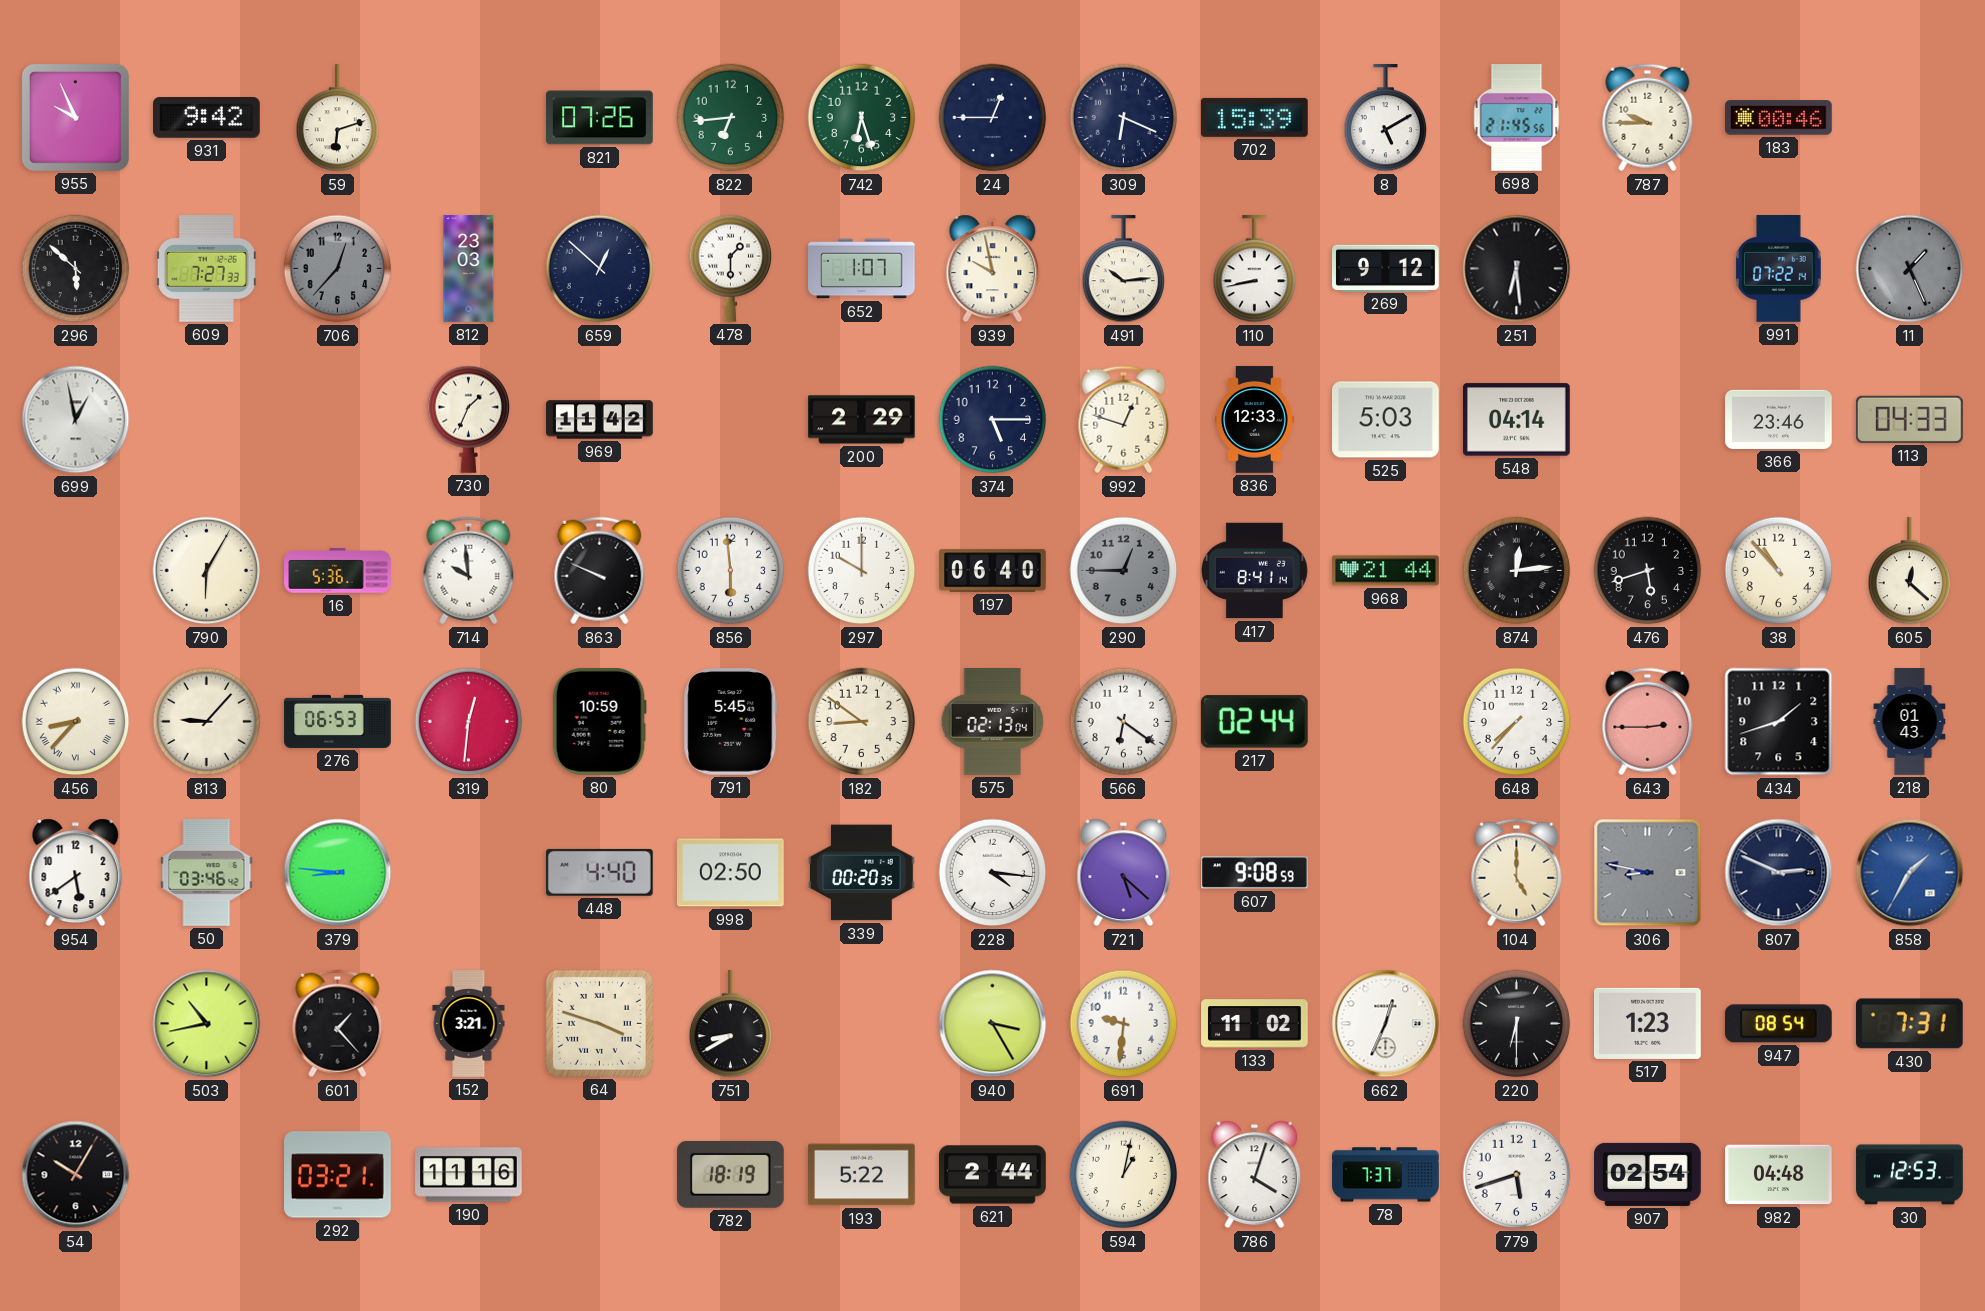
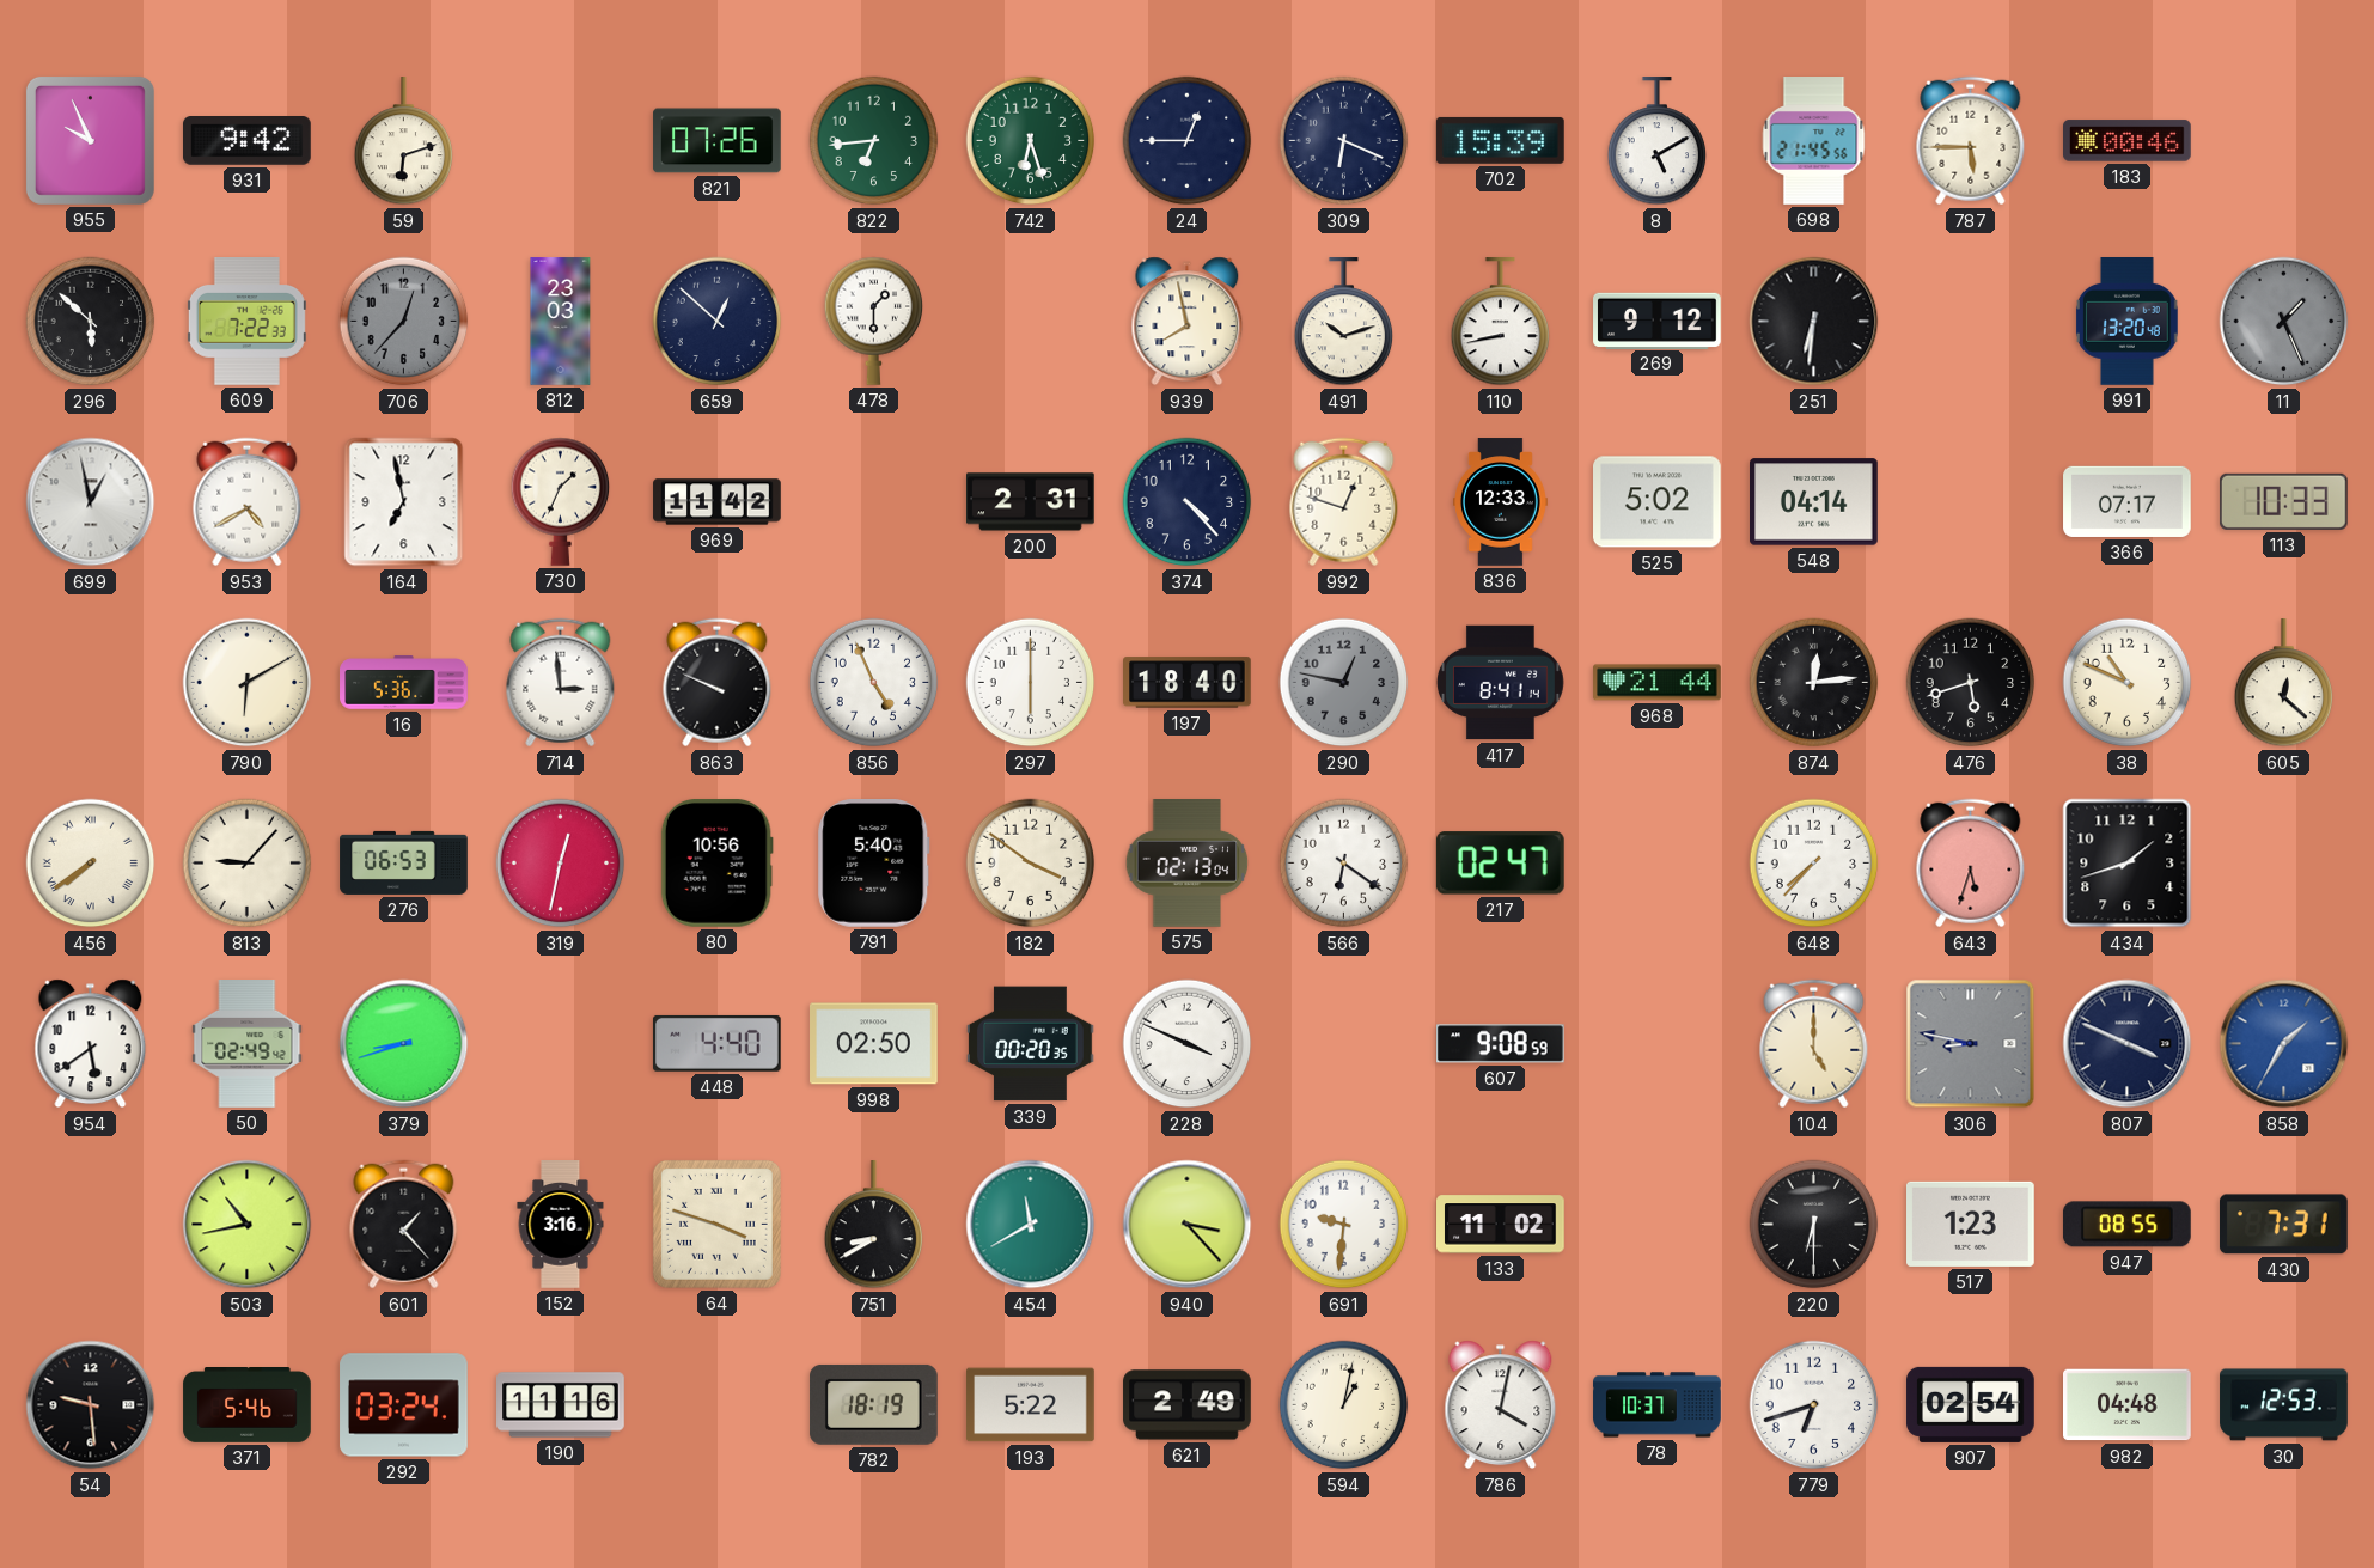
787: 9:45 -> 5:45
609: 7:27 -> 7:22
652: 1:07 -> none
939: 9:58 -> 7:58
491: 10:14 -> 10:12
251: 6:29 -> 6:31
991: 07:22 -> 13:20
953: none -> 4:40
164: none -> 6:58
200: 2:29 -> 2:31
374: 5:15 -> 4:23
525: 5:03 -> 5:02
366: 23:46 -> 07:17
113: 04:33 -> 10:33
790: 6:05 -> 6:10
714: 9:59 -> 2:59
856: 5:59 -> 4:56
297: 10:00 -> 6:00
197: 06:40 -> 18:40
290: 12:45 -> 12:47
38: 10:53 -> 10:49
456: 8:37 -> 7:39
319: 12:31 -> 12:32
80: 10:59 -> 10:56
791: 5:45 -> 5:40
182: 8:51 -> 3:51
217: 02:44 -> 02:47
643: 2:45 -> 5:33
218: 01:43 -> none
50: 03:46 -> 02:49
379: 8:46 -> 8:42
228: 4:16 -> 3:49
721: 5:22 -> none
807: 2:49 -> 3:49
152: 3:21 -> 3:16
454: none -> 11:40
940: 3:25 -> 3:23
662: 12:34 -> none
947: 08:54 -> 08:55
54: 10:05 -> 9:29
371: none -> 5:46
292: 03:21 -> 03:24
621: 2:44 -> 2:49
786: 4:03 -> 4:02
78: 7:37 -> 10:37
779: 5:42 -> 6:42
